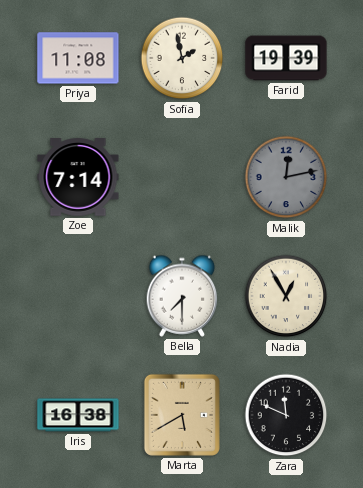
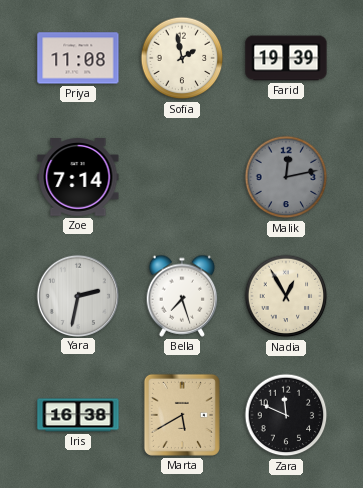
Yara: none -> 2:32
Bella: 7:30 -> 7:27
